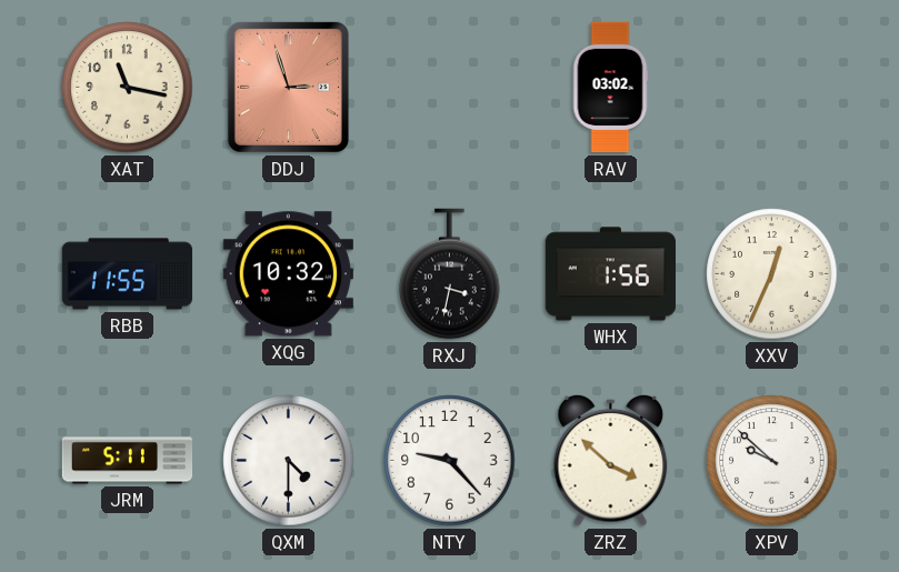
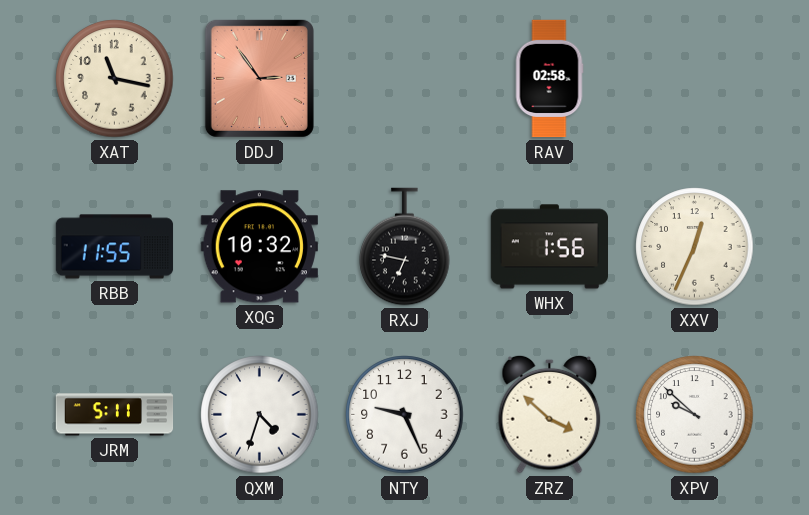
DDJ: 2:57 -> 2:54
RAV: 03:02 -> 02:58
RXJ: 3:32 -> 6:47
QXM: 4:30 -> 4:33
NTY: 9:23 -> 9:26
